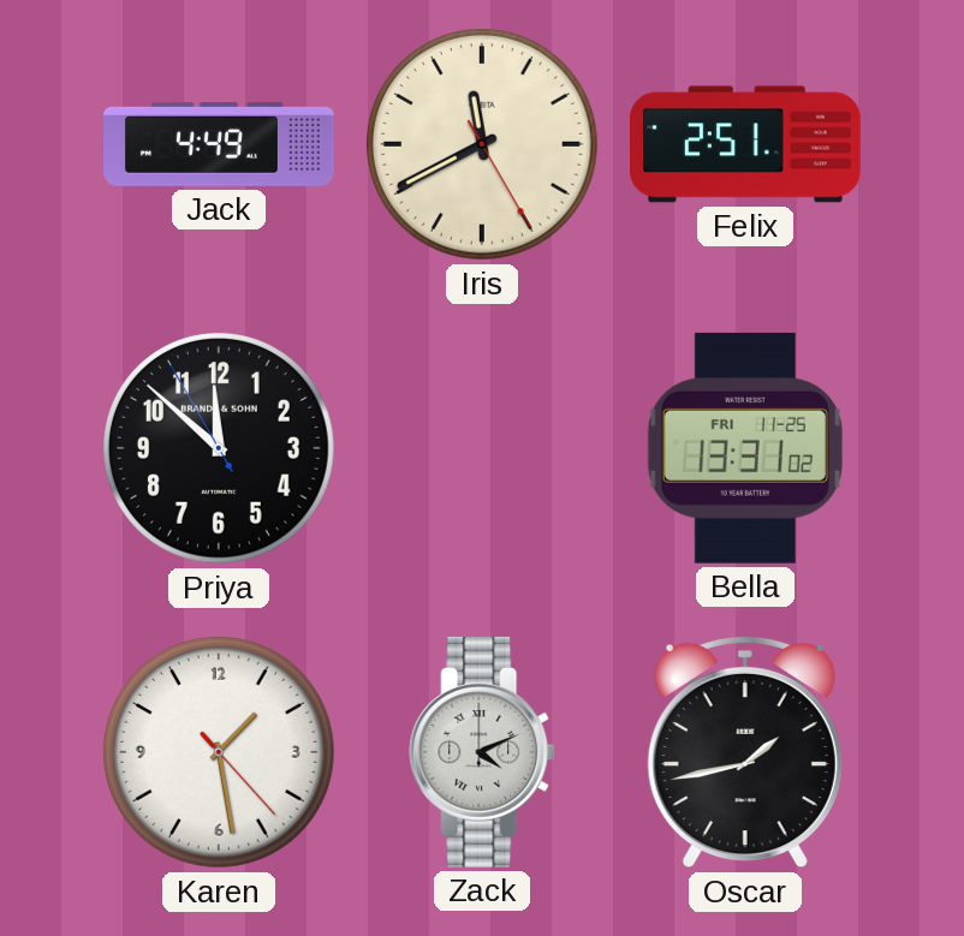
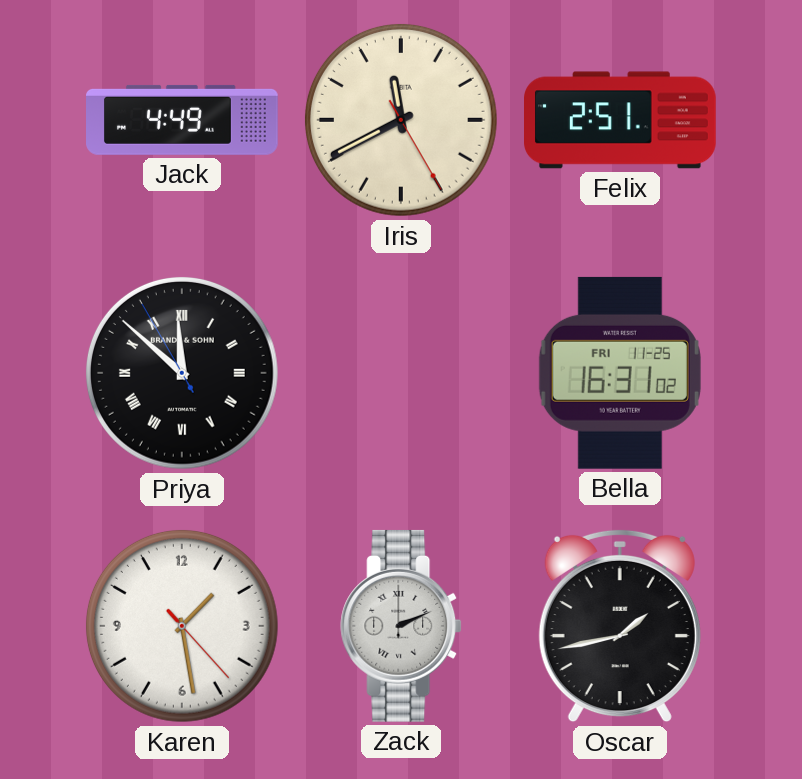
Priya numerals: Arabic -> Roman
Bella: 13:31 -> 16:31
Zack: 4:11 -> 2:11
